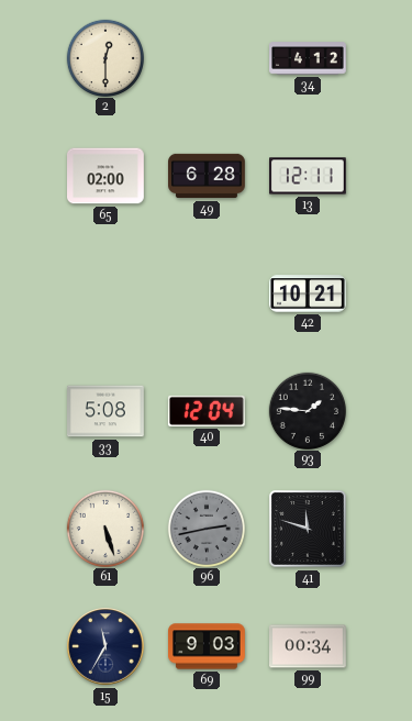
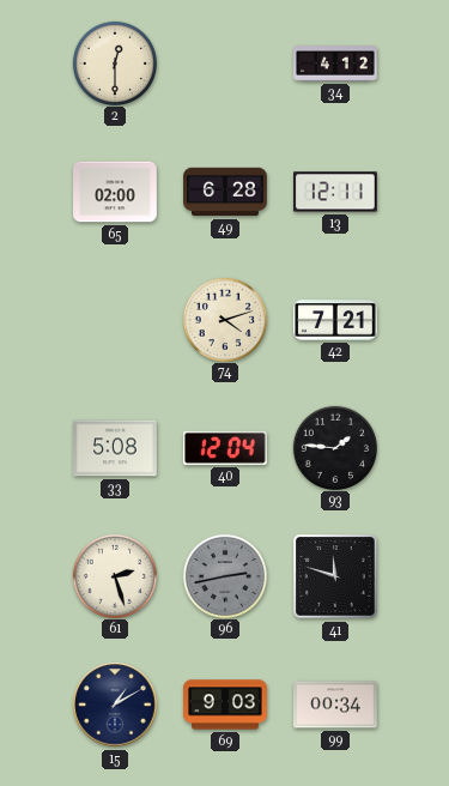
74: none -> 4:12
42: 10:21 -> 7:21
61: 5:27 -> 2:27
15: 11:35 -> 1:10
